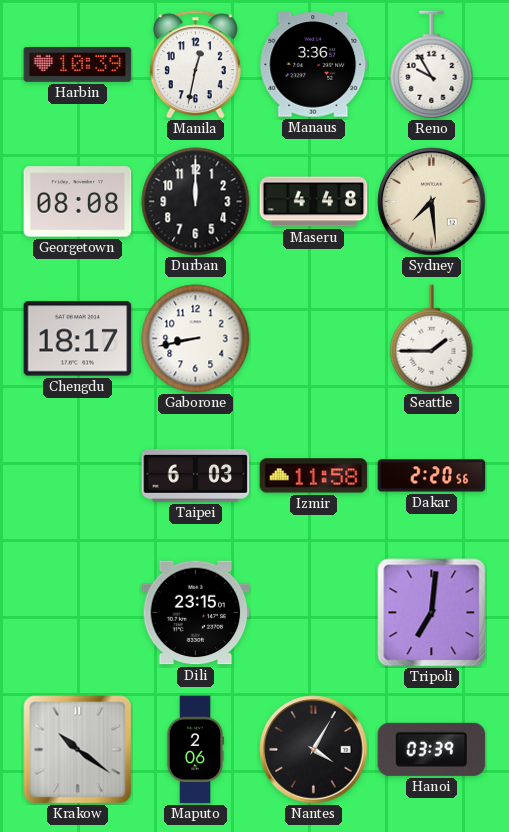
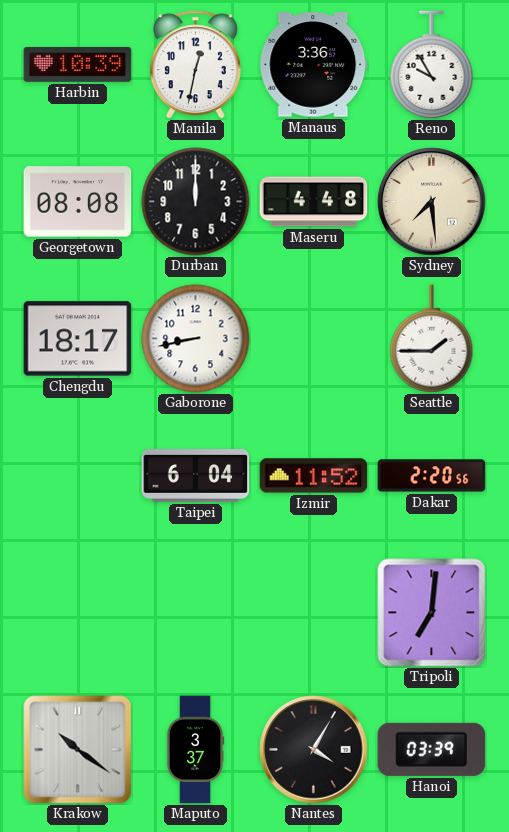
Taipei: 6:03 -> 6:04
Izmir: 11:58 -> 11:52
Dili: 23:15 -> none
Maputo: 2:06 -> 3:37
